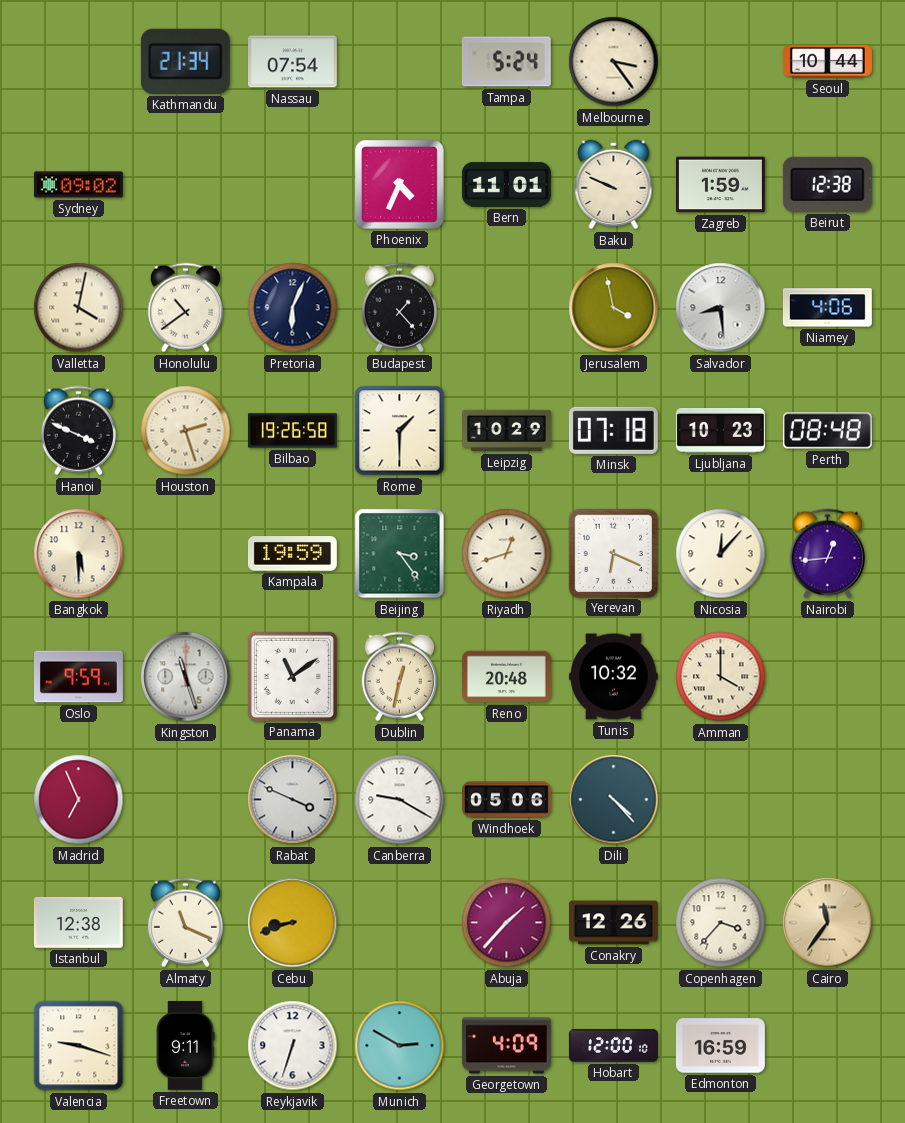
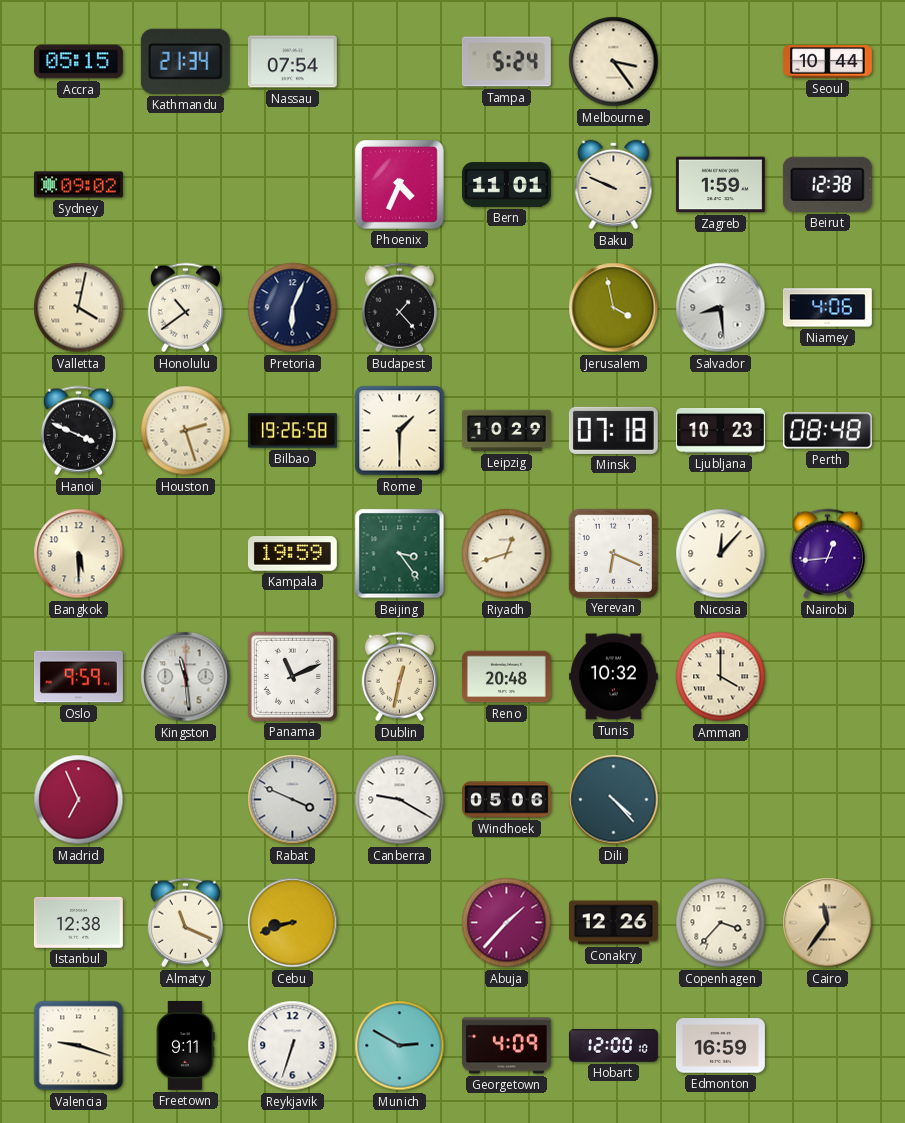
Accra: none -> 05:15
Kingston: 11:27 -> 11:29
Panama: 11:09 -> 11:11
